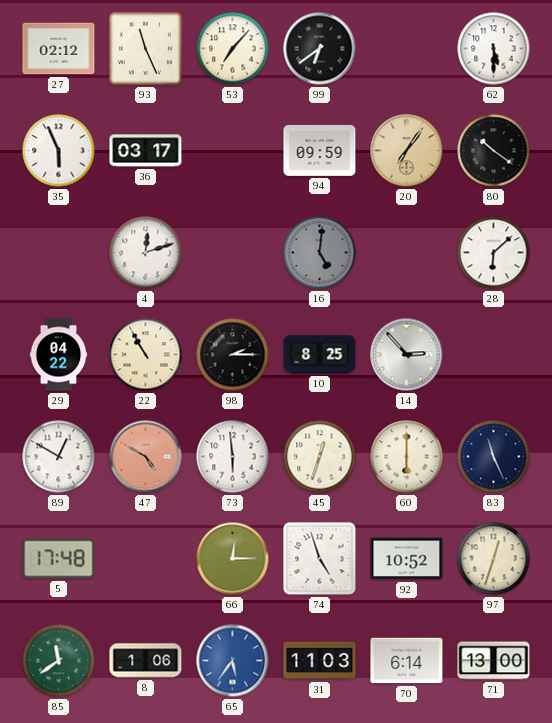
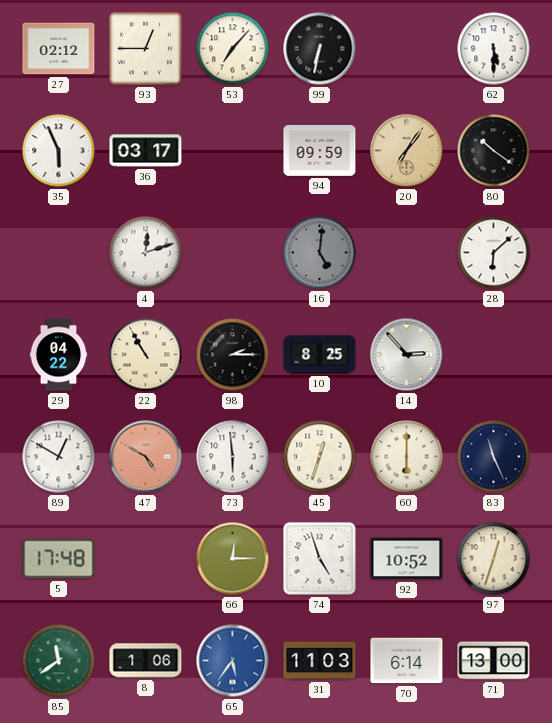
93: 11:26 -> 12:45
99: 6:39 -> 6:32
